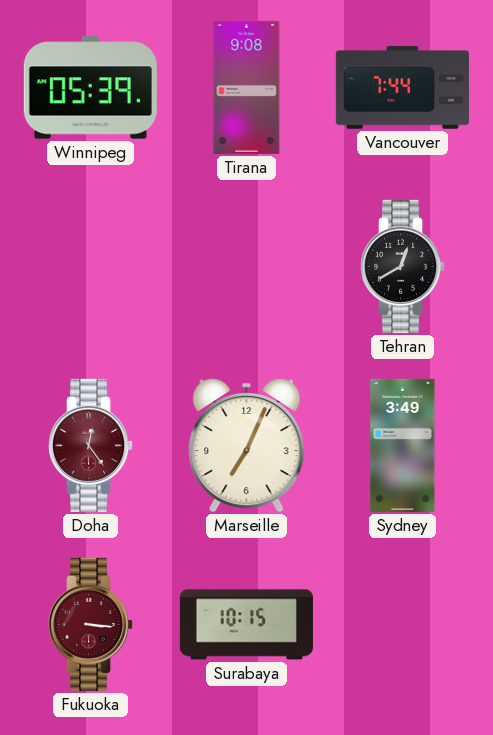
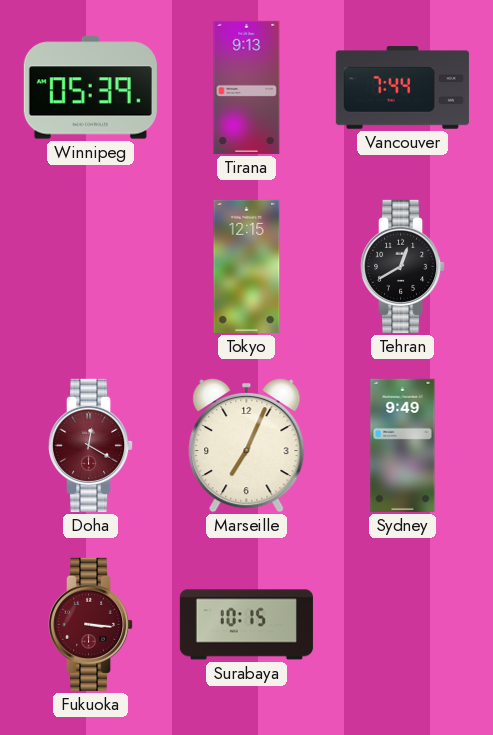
Tirana: 9:08 -> 9:13
Tokyo: none -> 12:15
Doha: 12:24 -> 12:20
Sydney: 3:49 -> 9:49
